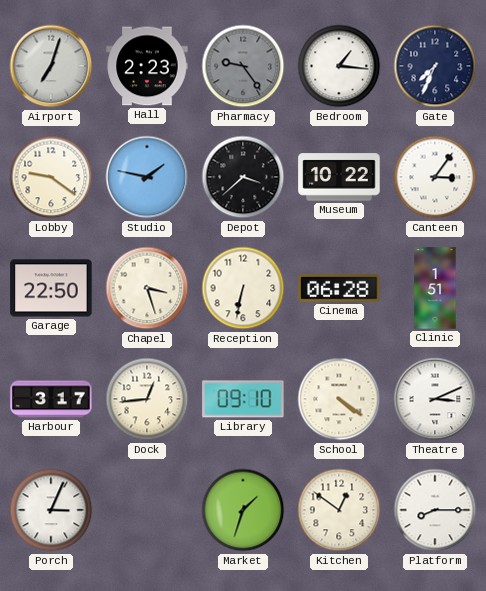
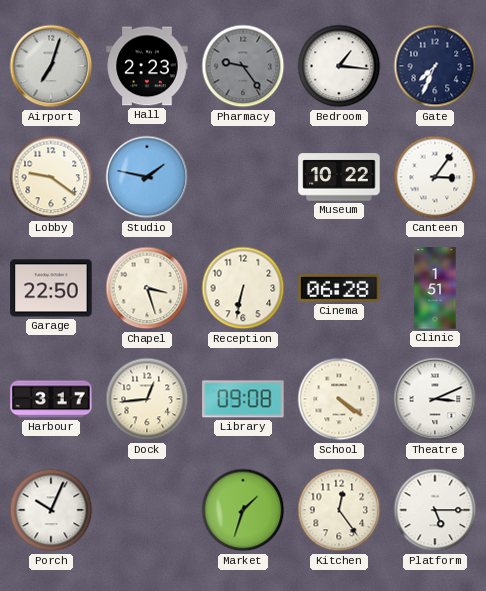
Depot: 3:38 -> none
Library: 09:10 -> 09:08
Porch: 3:04 -> 10:04
Kitchen: 12:51 -> 12:24
Platform: 8:15 -> 5:15
